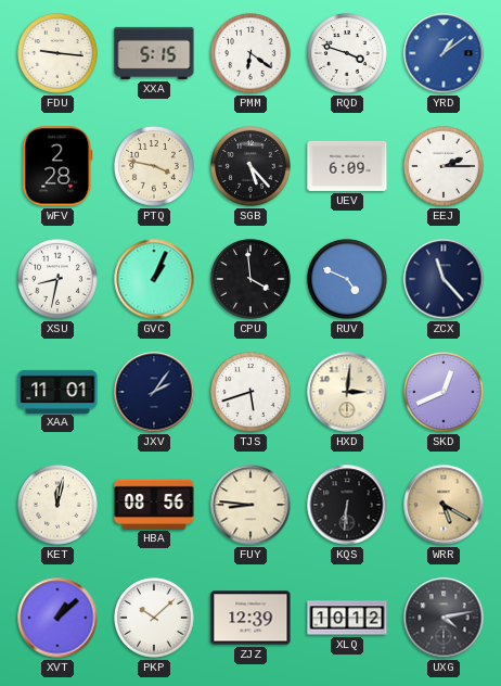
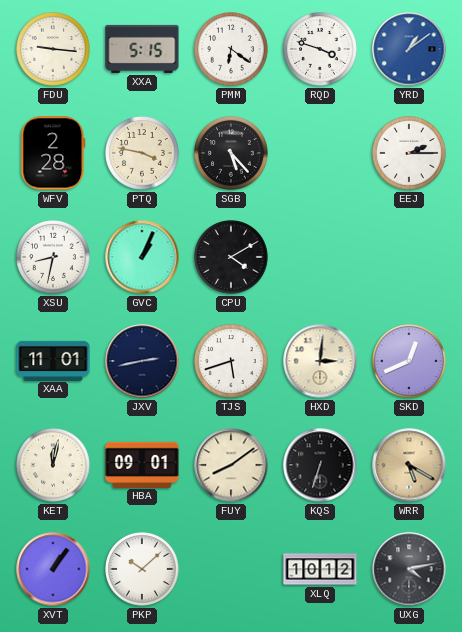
UEV: 6:09 -> none
CPU: 3:59 -> 4:10
RUV: 4:49 -> none
ZCX: 11:23 -> none
JXV: 2:06 -> 2:43
HBA: 08:56 -> 09:01
FUY: 8:46 -> 8:09
KQS: 6:31 -> 6:33
XVT: 1:08 -> 1:06
ZJZ: 12:39 -> none
